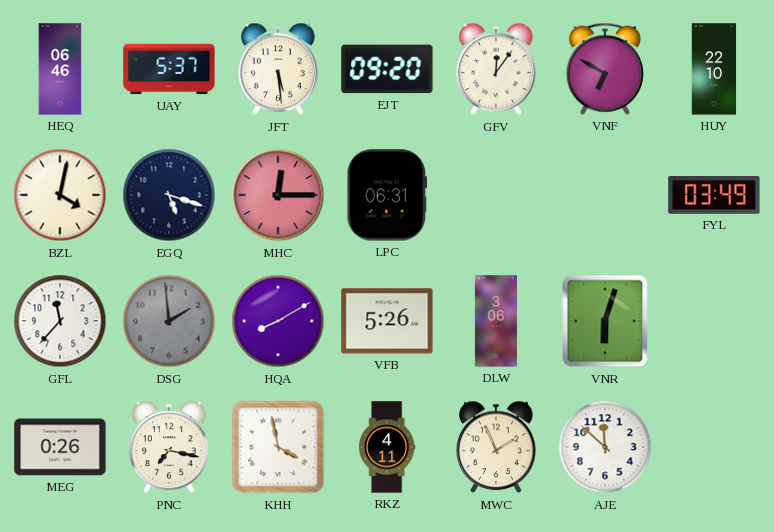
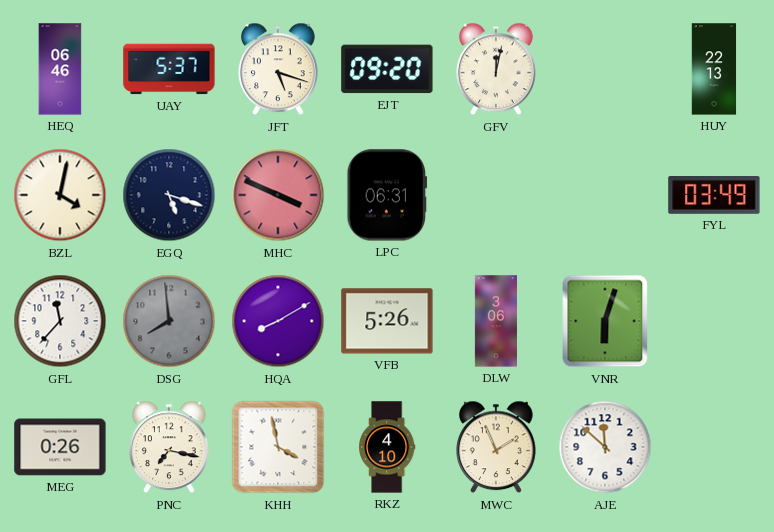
JFT: 5:29 -> 5:18
GFV: 12:06 -> 12:02
VNF: 6:50 -> none
HUY: 22:10 -> 22:13
MHC: 12:15 -> 3:49
DSG: 1:59 -> 7:59
RKZ: 4:11 -> 4:10
